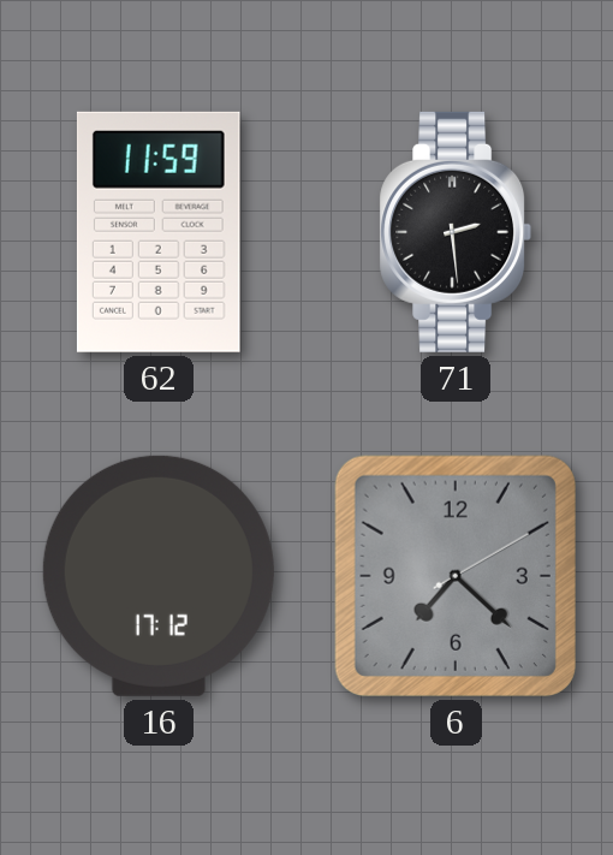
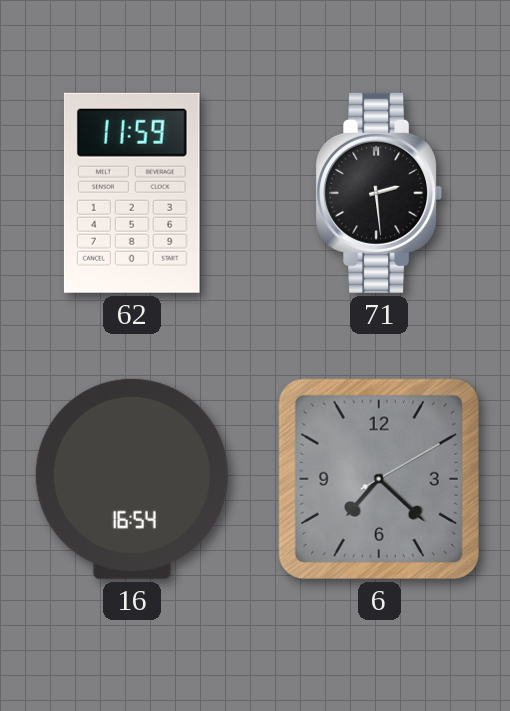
16: 17:12 -> 16:54
